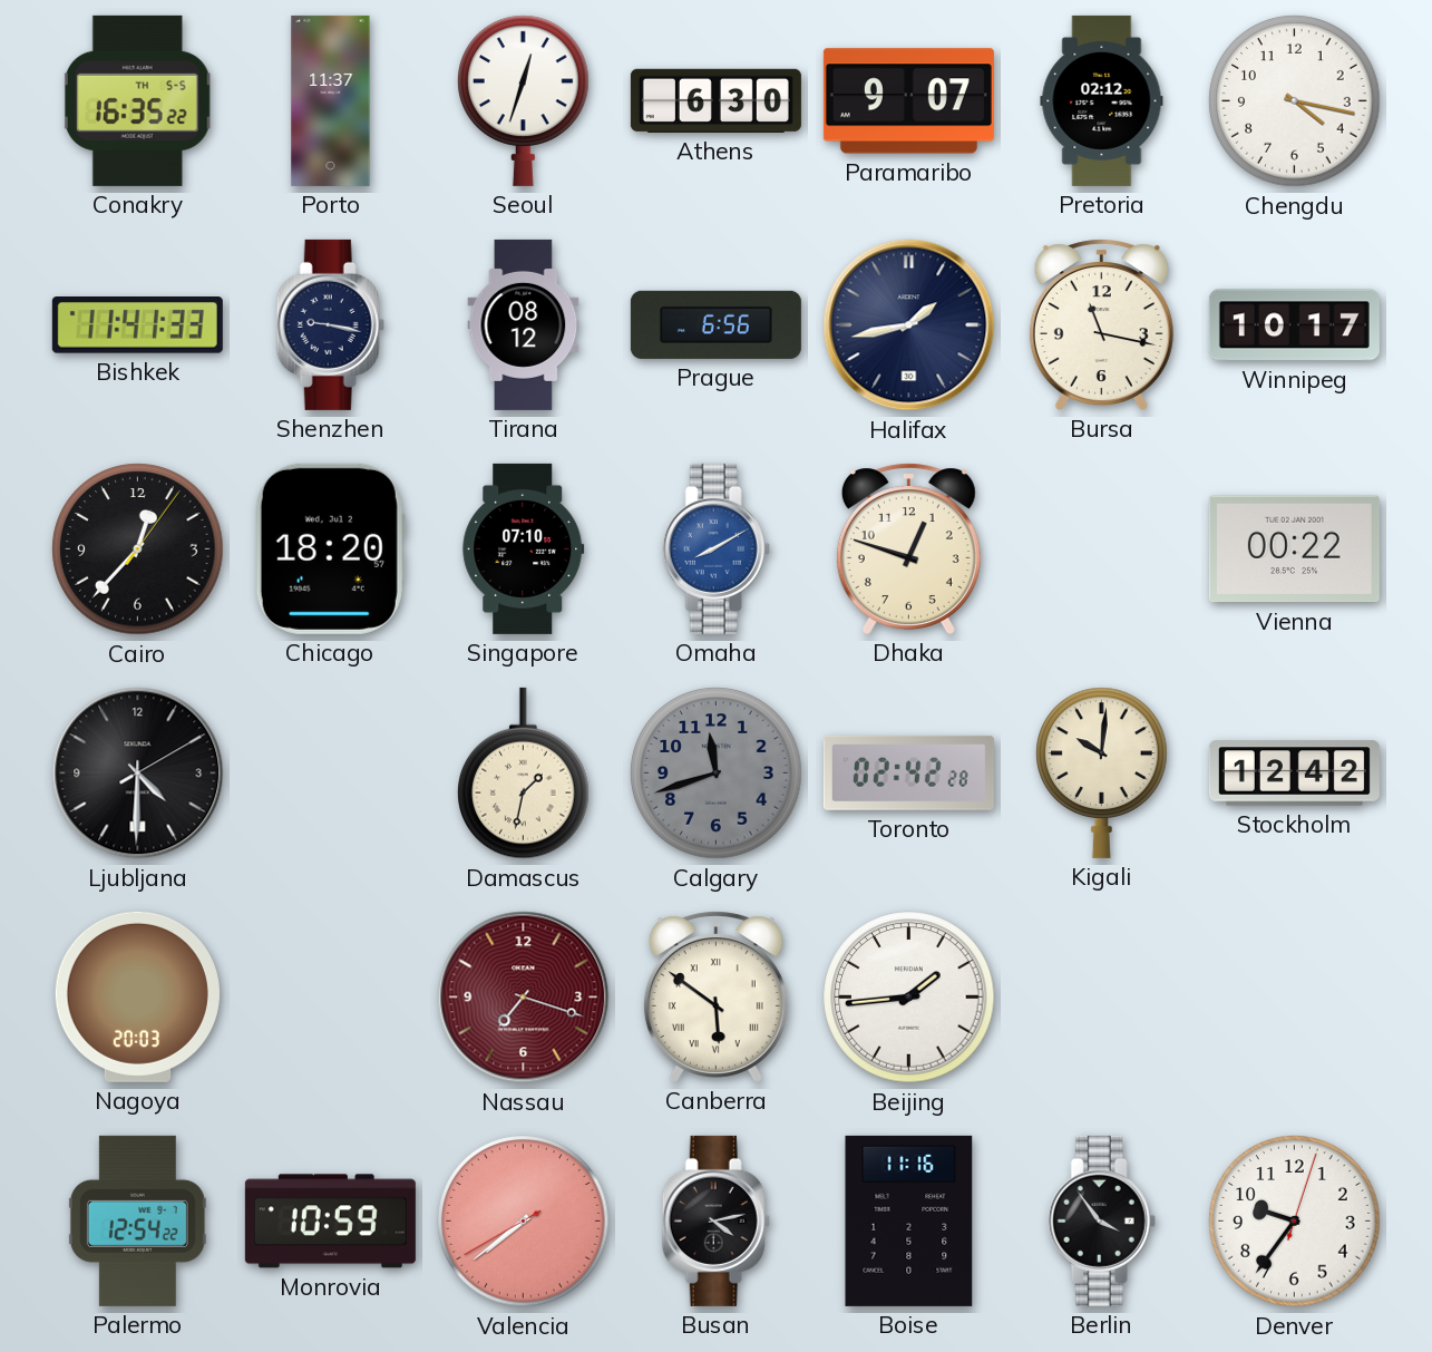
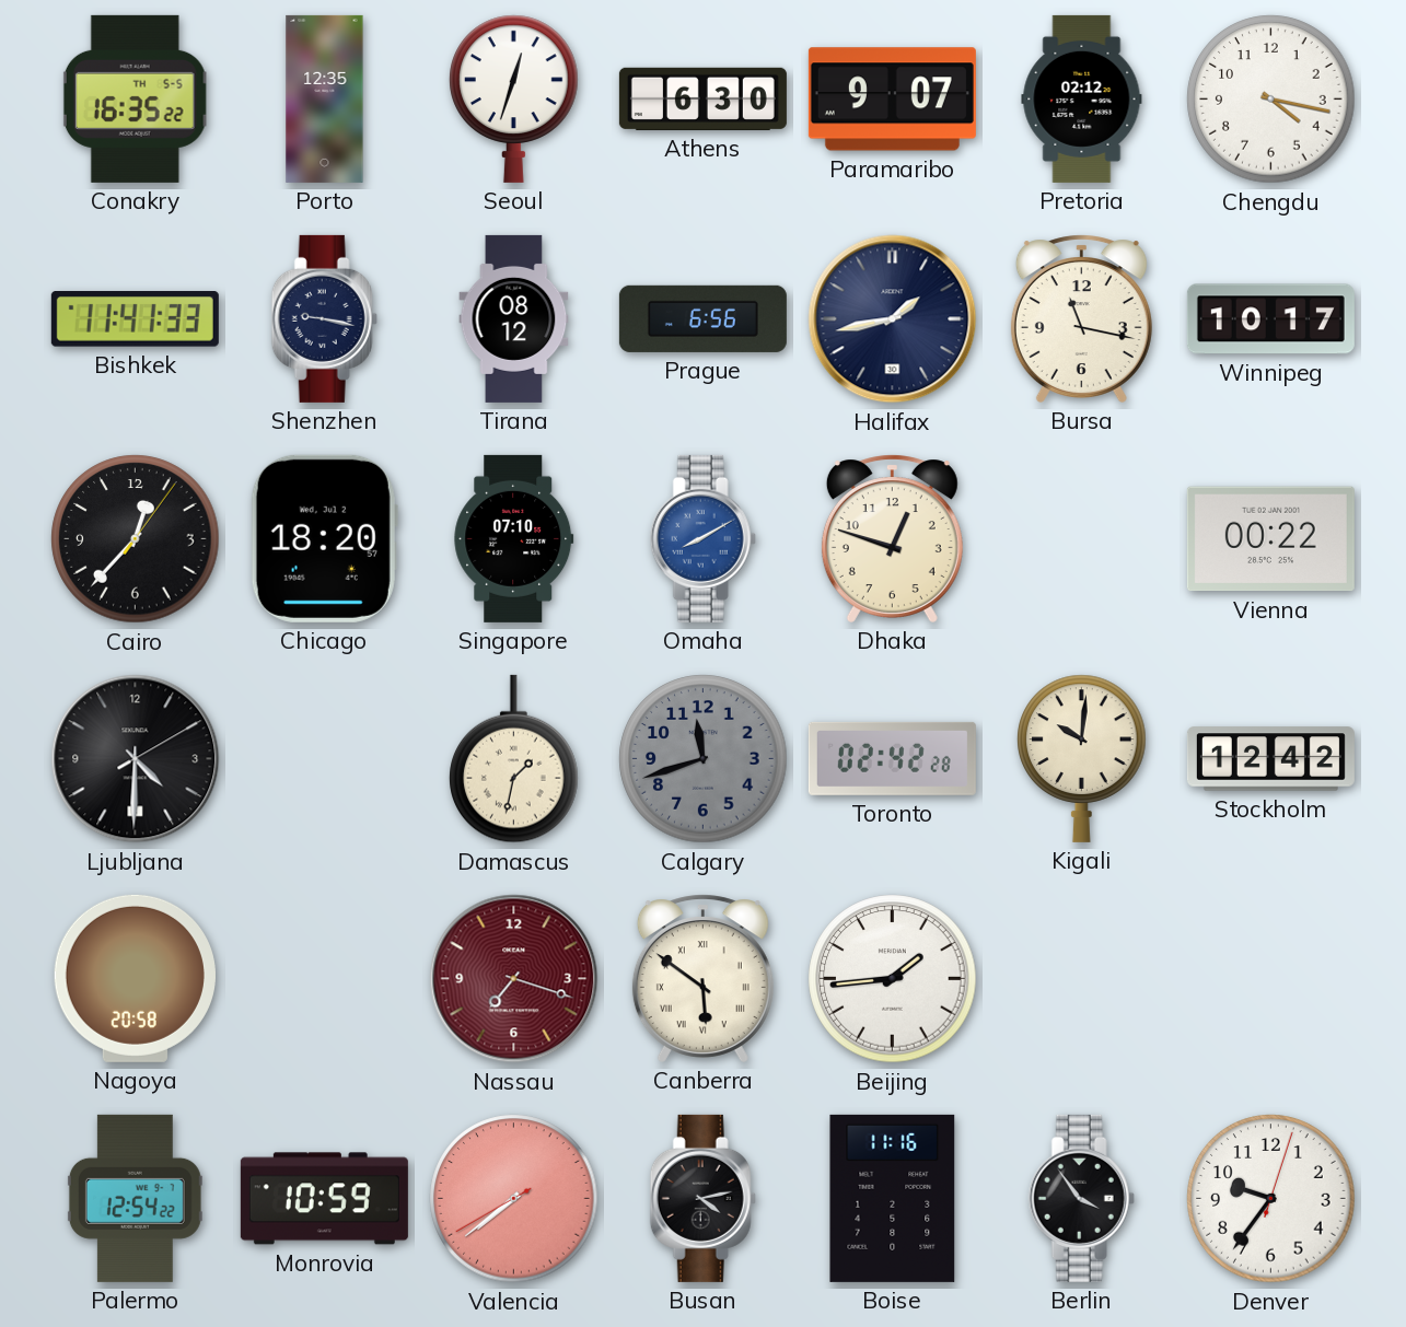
Porto: 11:37 -> 12:35
Nagoya: 20:03 -> 20:58
